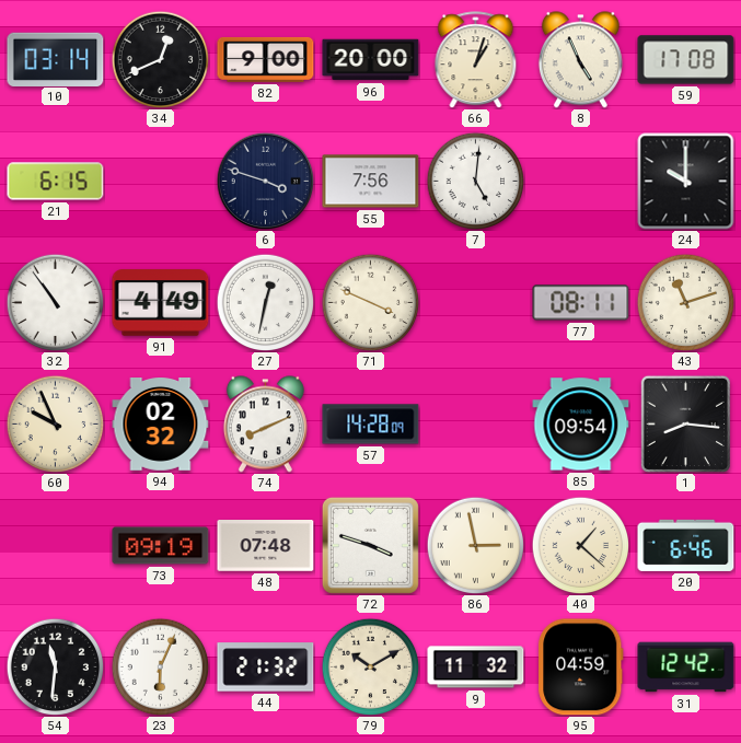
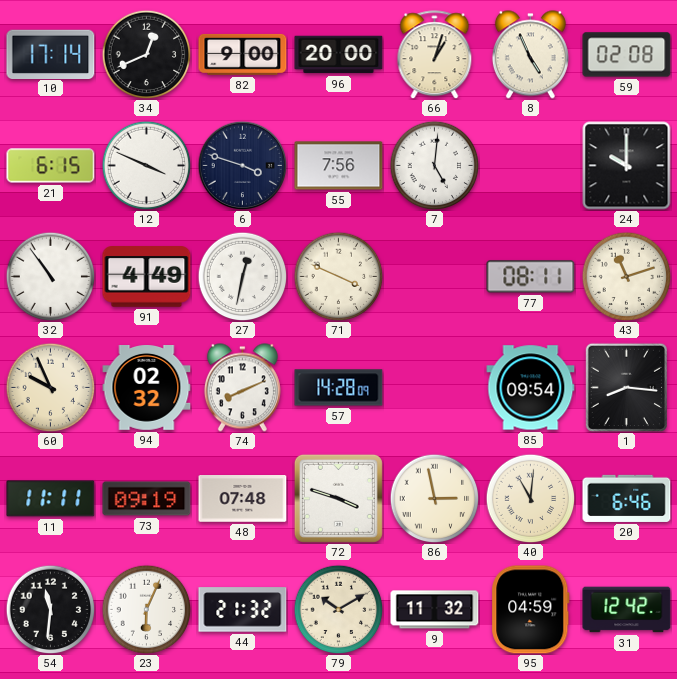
10: 03:14 -> 17:14
59: 17:08 -> 02:08
12: none -> 3:49
11: none -> 11:11
40: 1:22 -> 11:01
